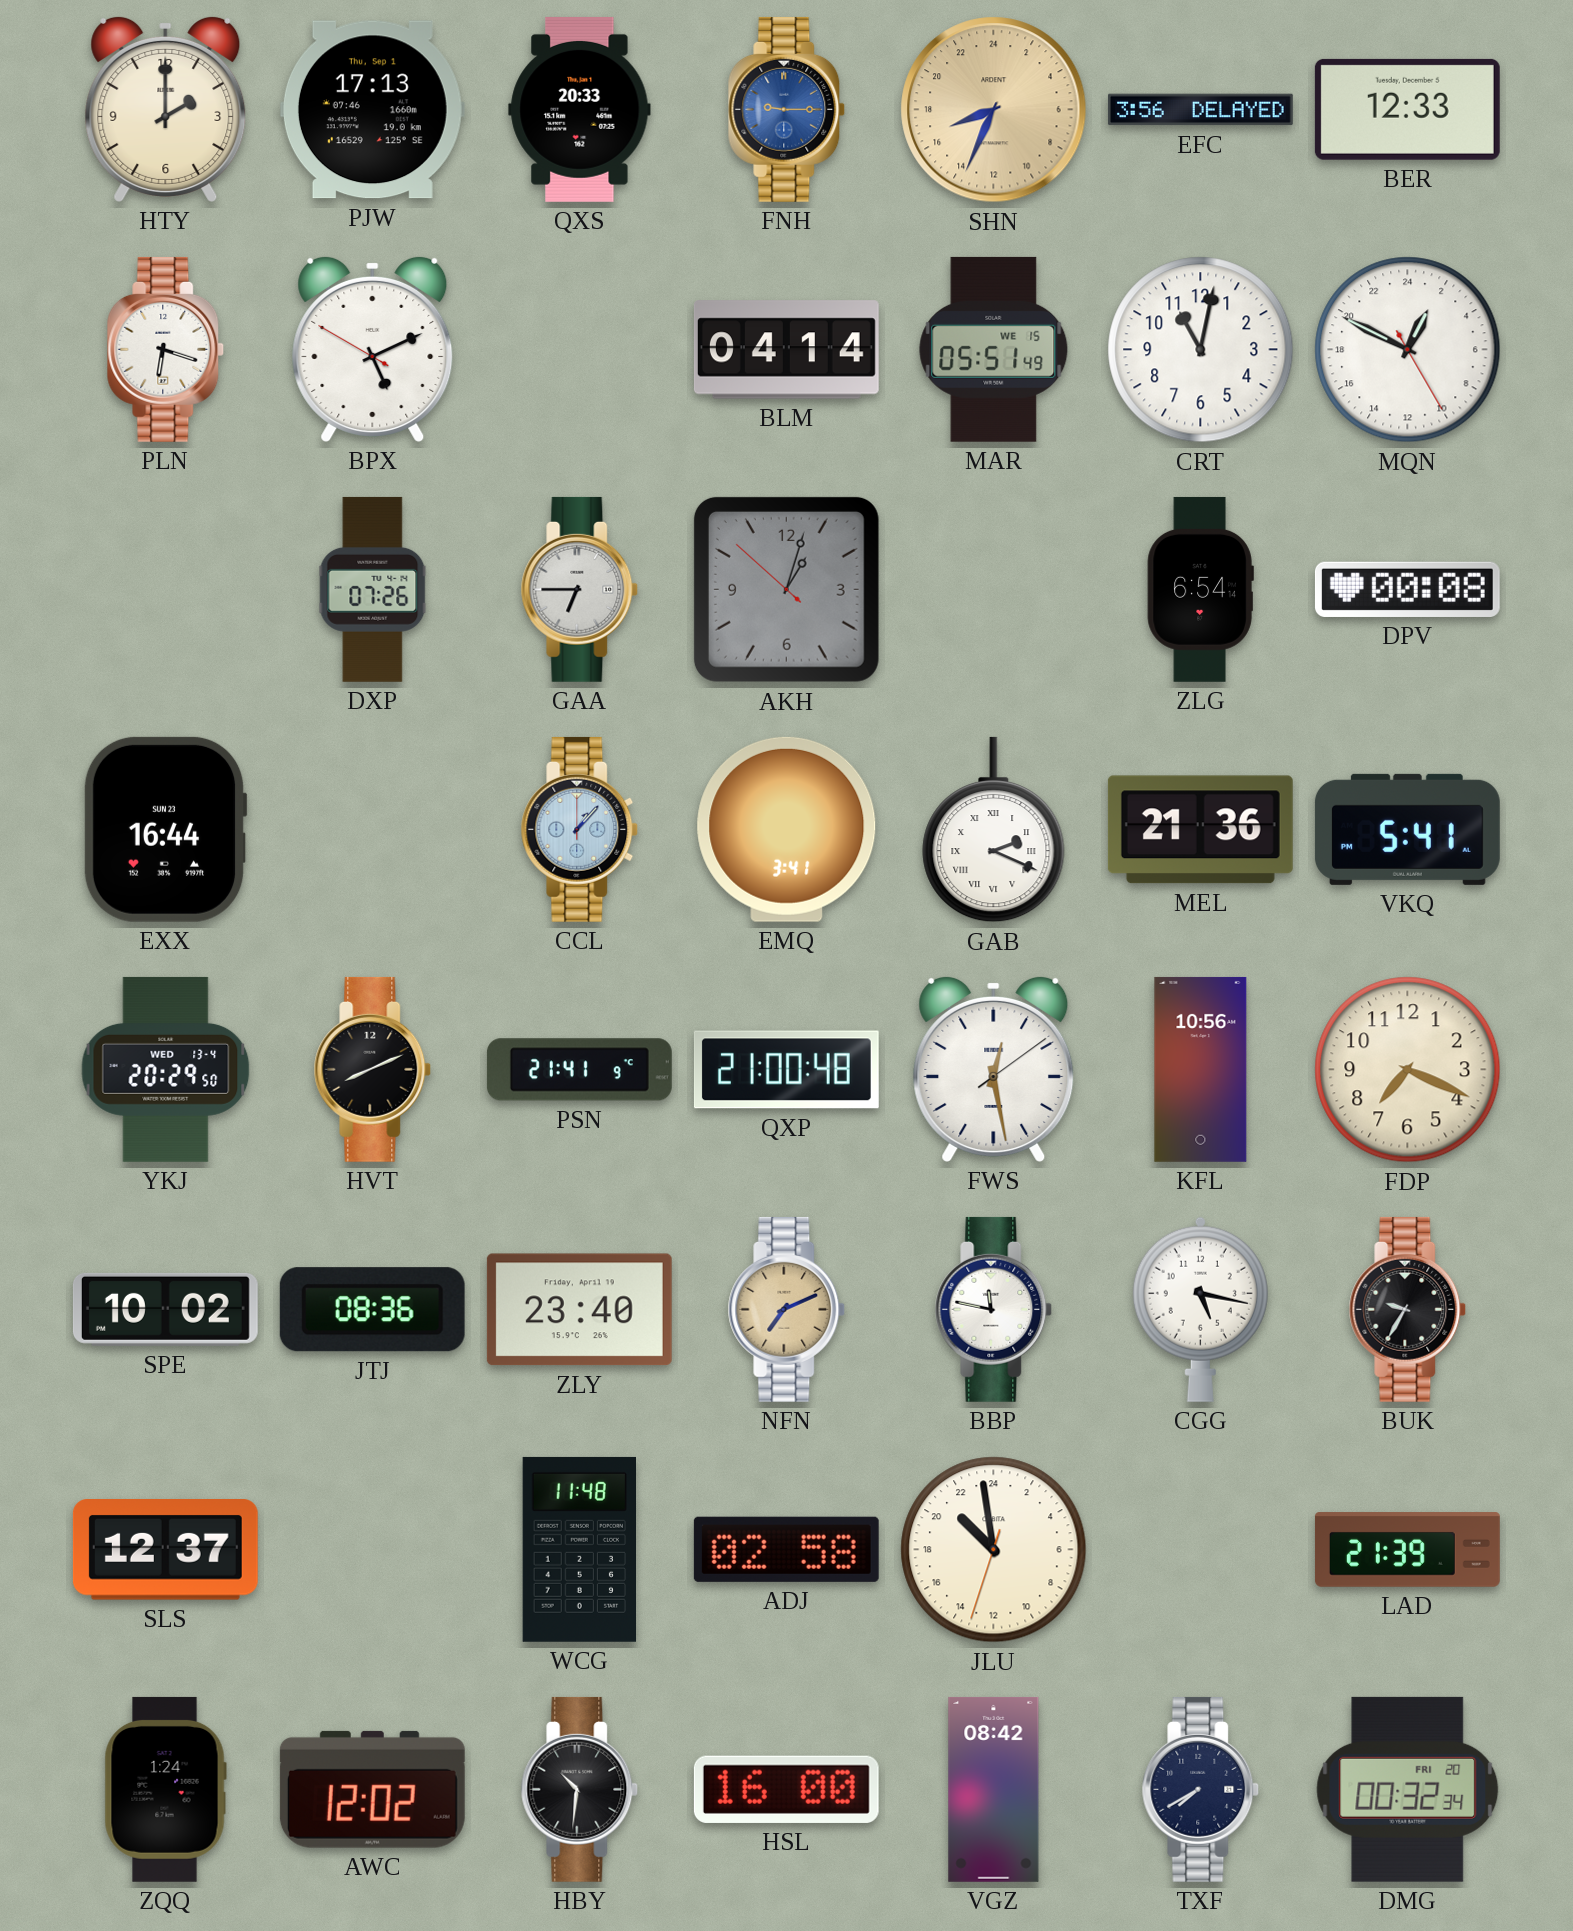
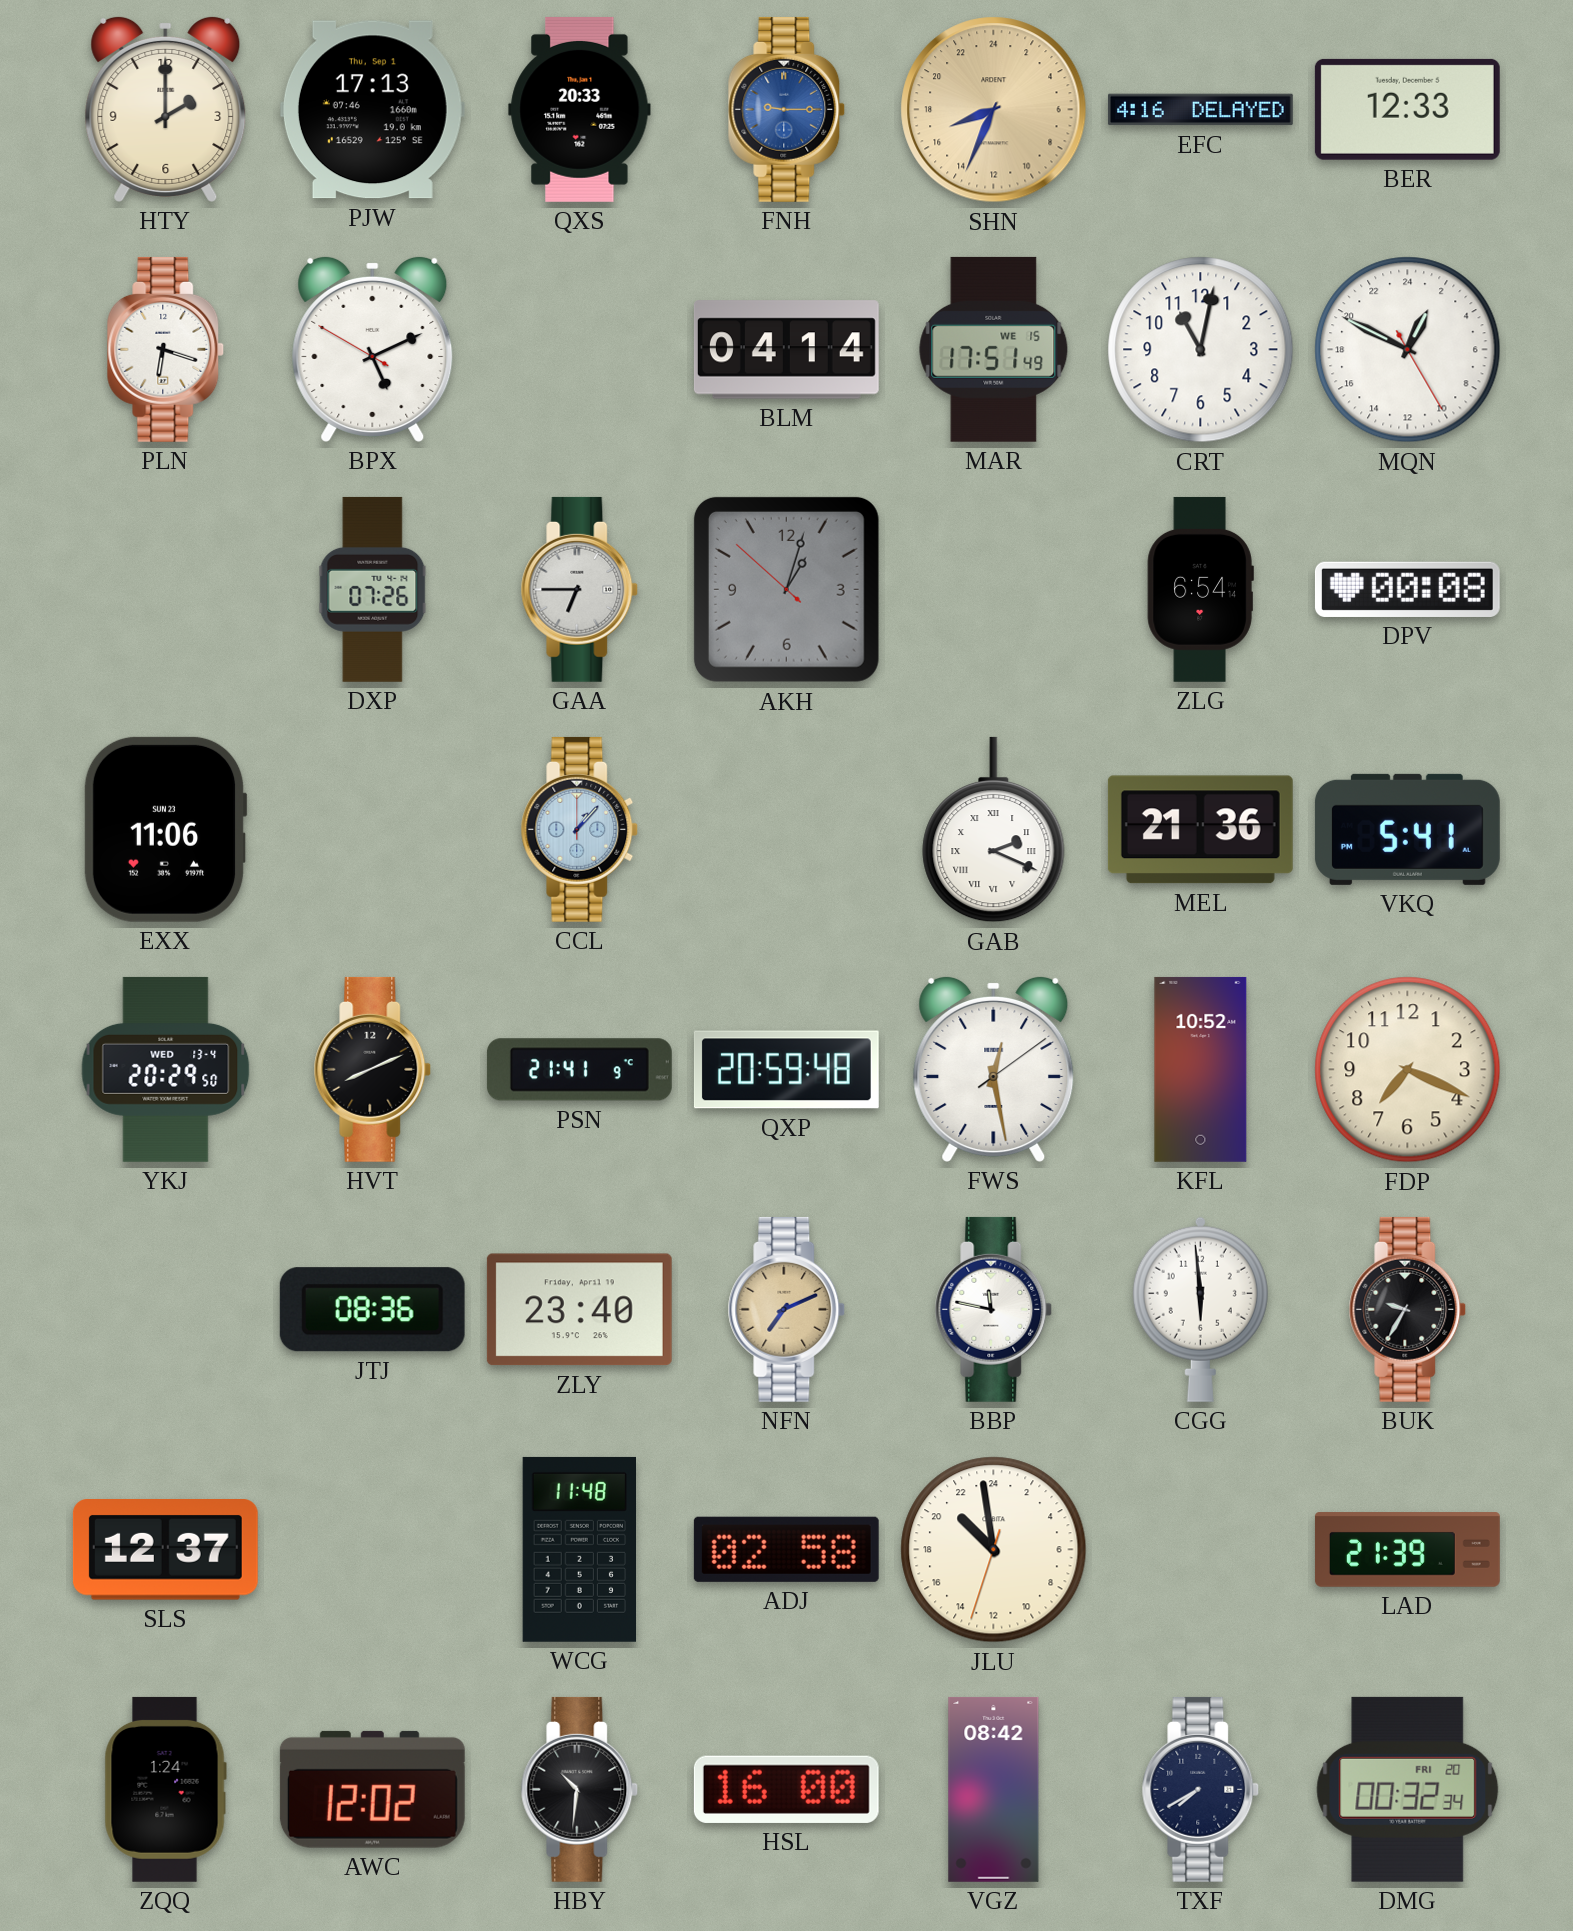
EFC: 3:56 -> 4:16
MAR: 05:51 -> 17:51
EXX: 16:44 -> 11:06
EMQ: 3:41 -> none
QXP: 21:00 -> 20:59
KFL: 10:56 -> 10:52
SPE: 10:02 -> none
CGG: 5:17 -> 5:59
